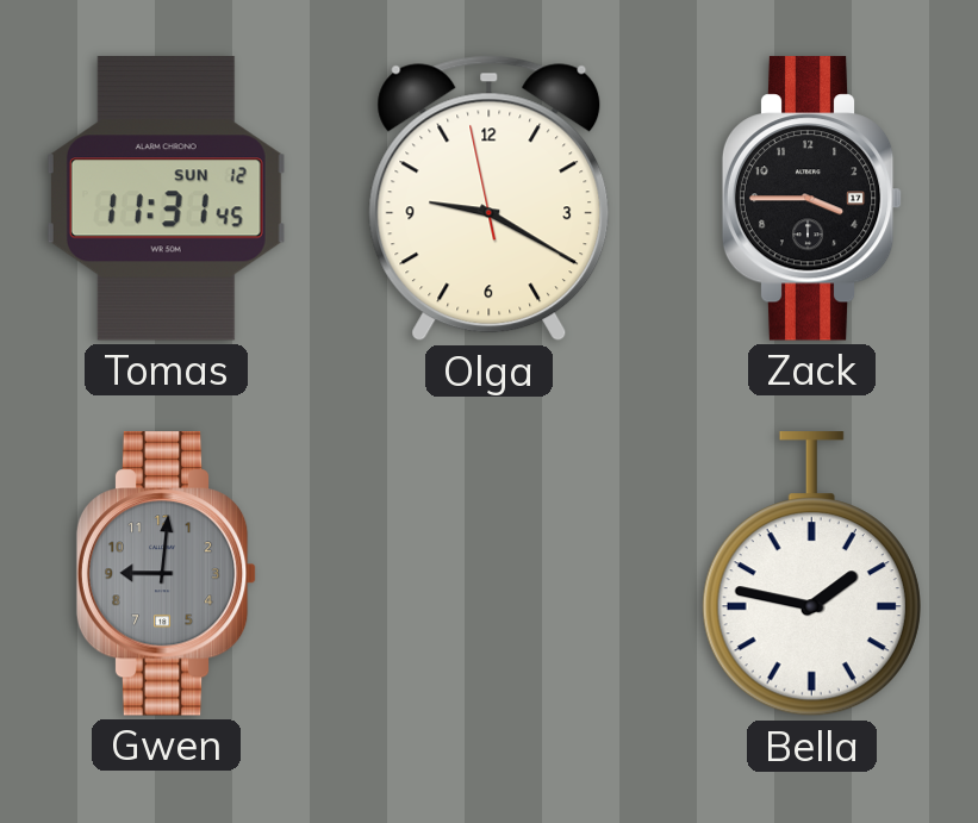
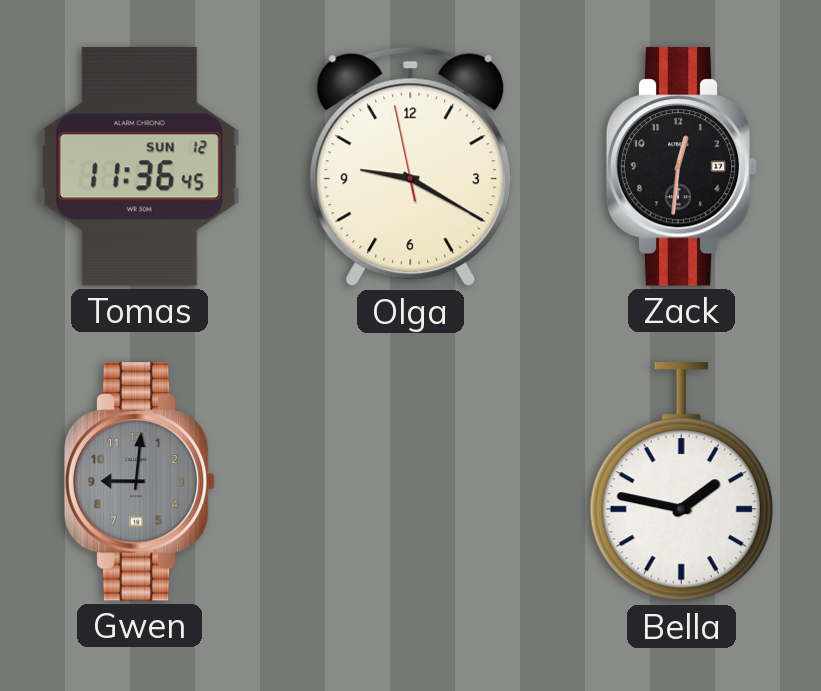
Tomas: 11:31 -> 11:36
Zack: 3:45 -> 12:31
